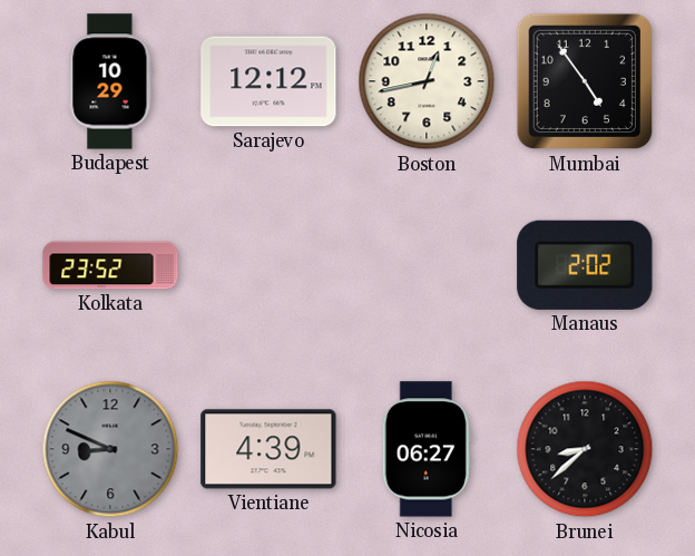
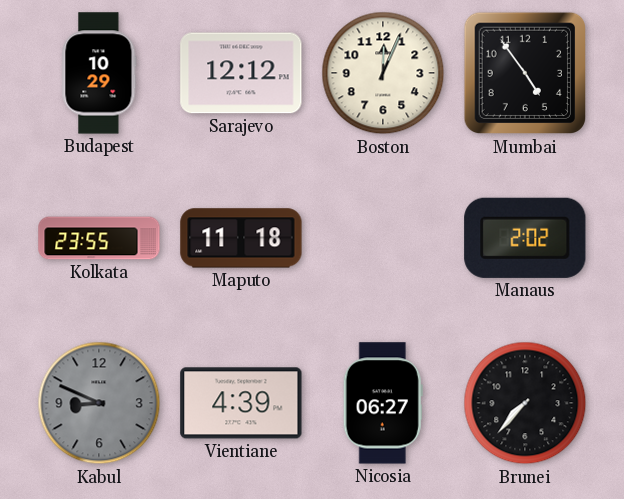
Boston: 12:43 -> 12:04
Kolkata: 23:52 -> 23:55
Maputo: none -> 11:18
Brunei: 8:38 -> 7:37
